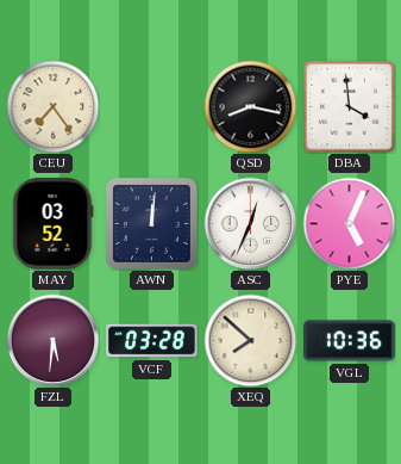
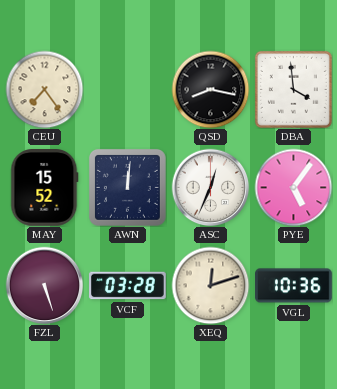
MAY: 03:52 -> 15:52
PYE: 5:04 -> 5:06
FZL: 5:31 -> 5:27
XEQ: 7:52 -> 12:12
